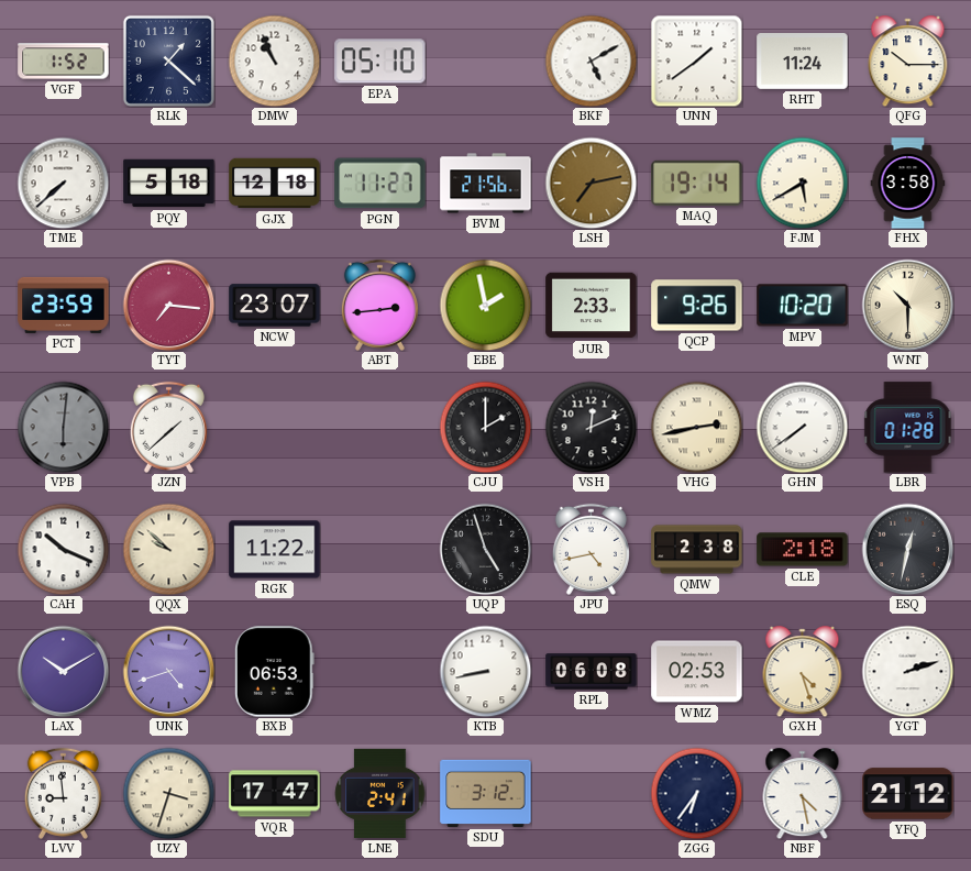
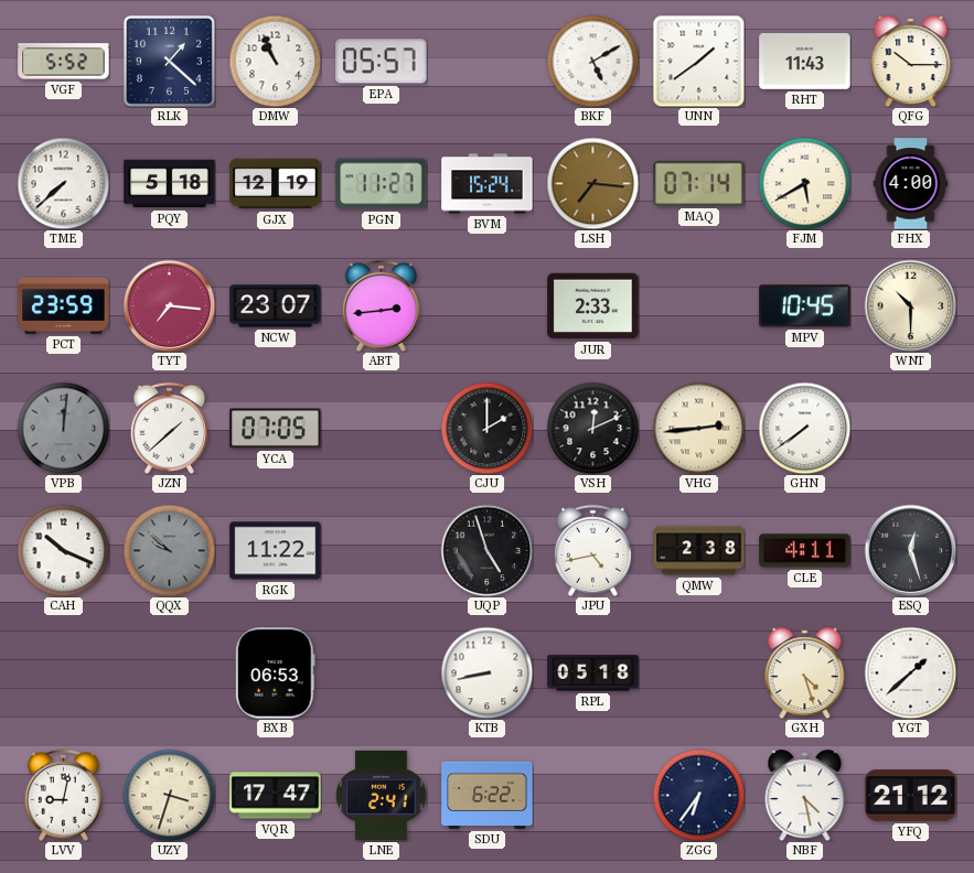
VGF: 1:52 -> 5:52
EPA: 05:10 -> 05:57
RHT: 11:24 -> 11:43
GJX: 12:18 -> 12:19
BVM: 21:56 -> 15:24
LSH: 7:13 -> 7:16
MAQ: 19:14 -> 07:14
FHX: 3:58 -> 4:00
EBE: 1:58 -> none
QCP: 9:26 -> none
MPV: 10:20 -> 10:45
VPB: 6:01 -> 12:01
YCA: none -> 07:05
VHG: 2:43 -> 2:44
LBR: 01:28 -> none
QQX dial: cream -> grey
CLE: 2:18 -> 4:11
ESQ: 12:32 -> 12:27
LAX: 10:10 -> none
UNK: 4:42 -> none
RPL: 06:08 -> 05:18
WMZ: 02:53 -> none
YGT: 2:12 -> 1:38
LVV: 8:59 -> 9:02
SDU: 3:12 -> 6:22
